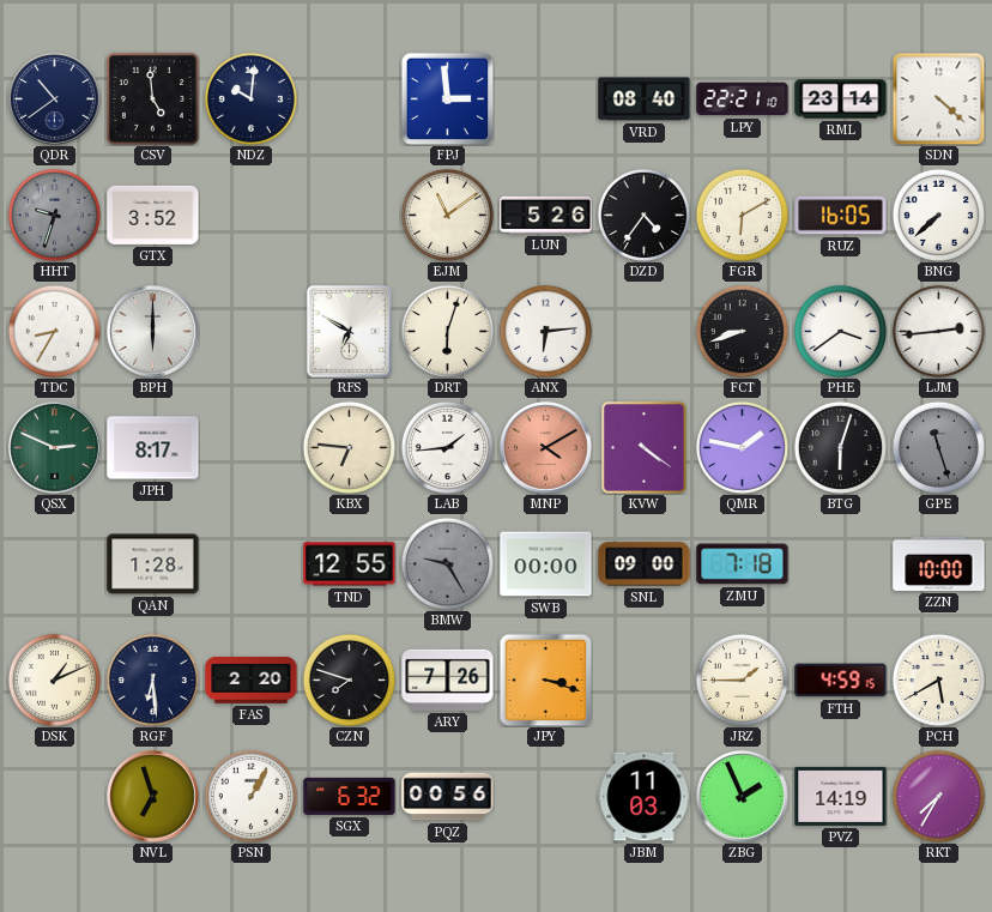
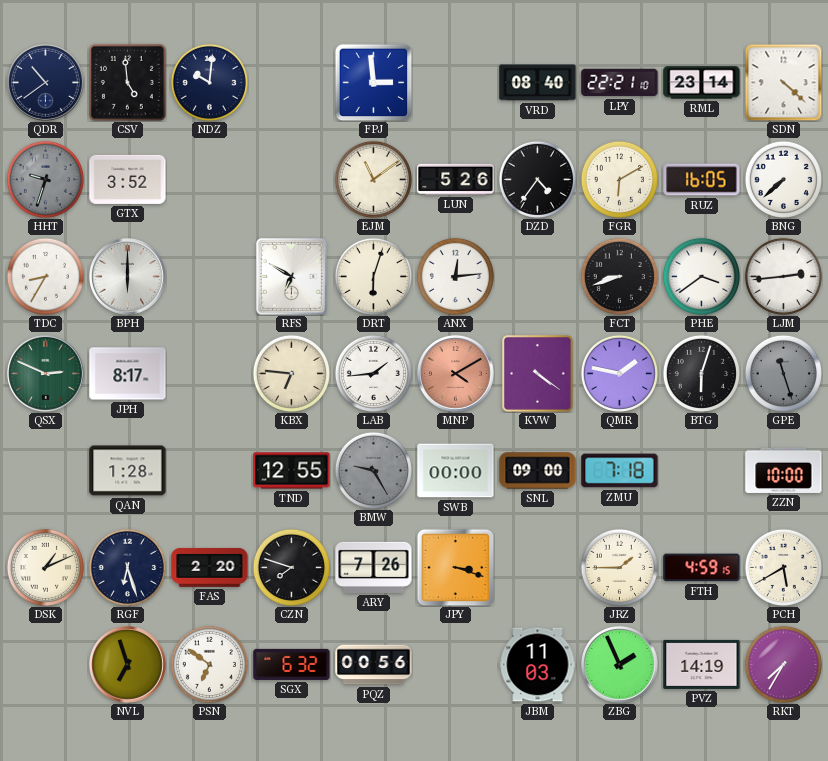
ANX: 6:14 -> 12:14
RGF: 6:29 -> 6:27
PSN: 1:05 -> 6:51
